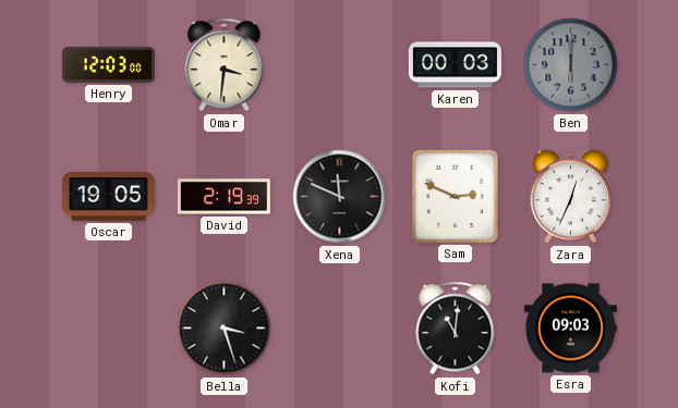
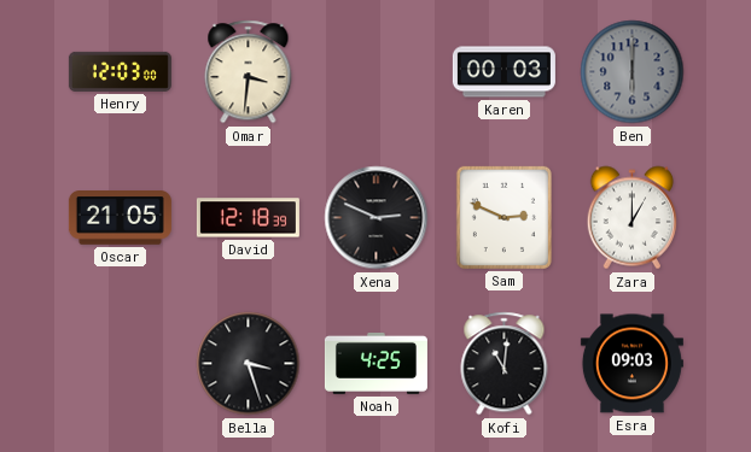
Oscar: 19:05 -> 21:05
David: 2:19 -> 12:18
Xena: 11:49 -> 2:49
Zara: 12:34 -> 1:00
Noah: none -> 4:25
